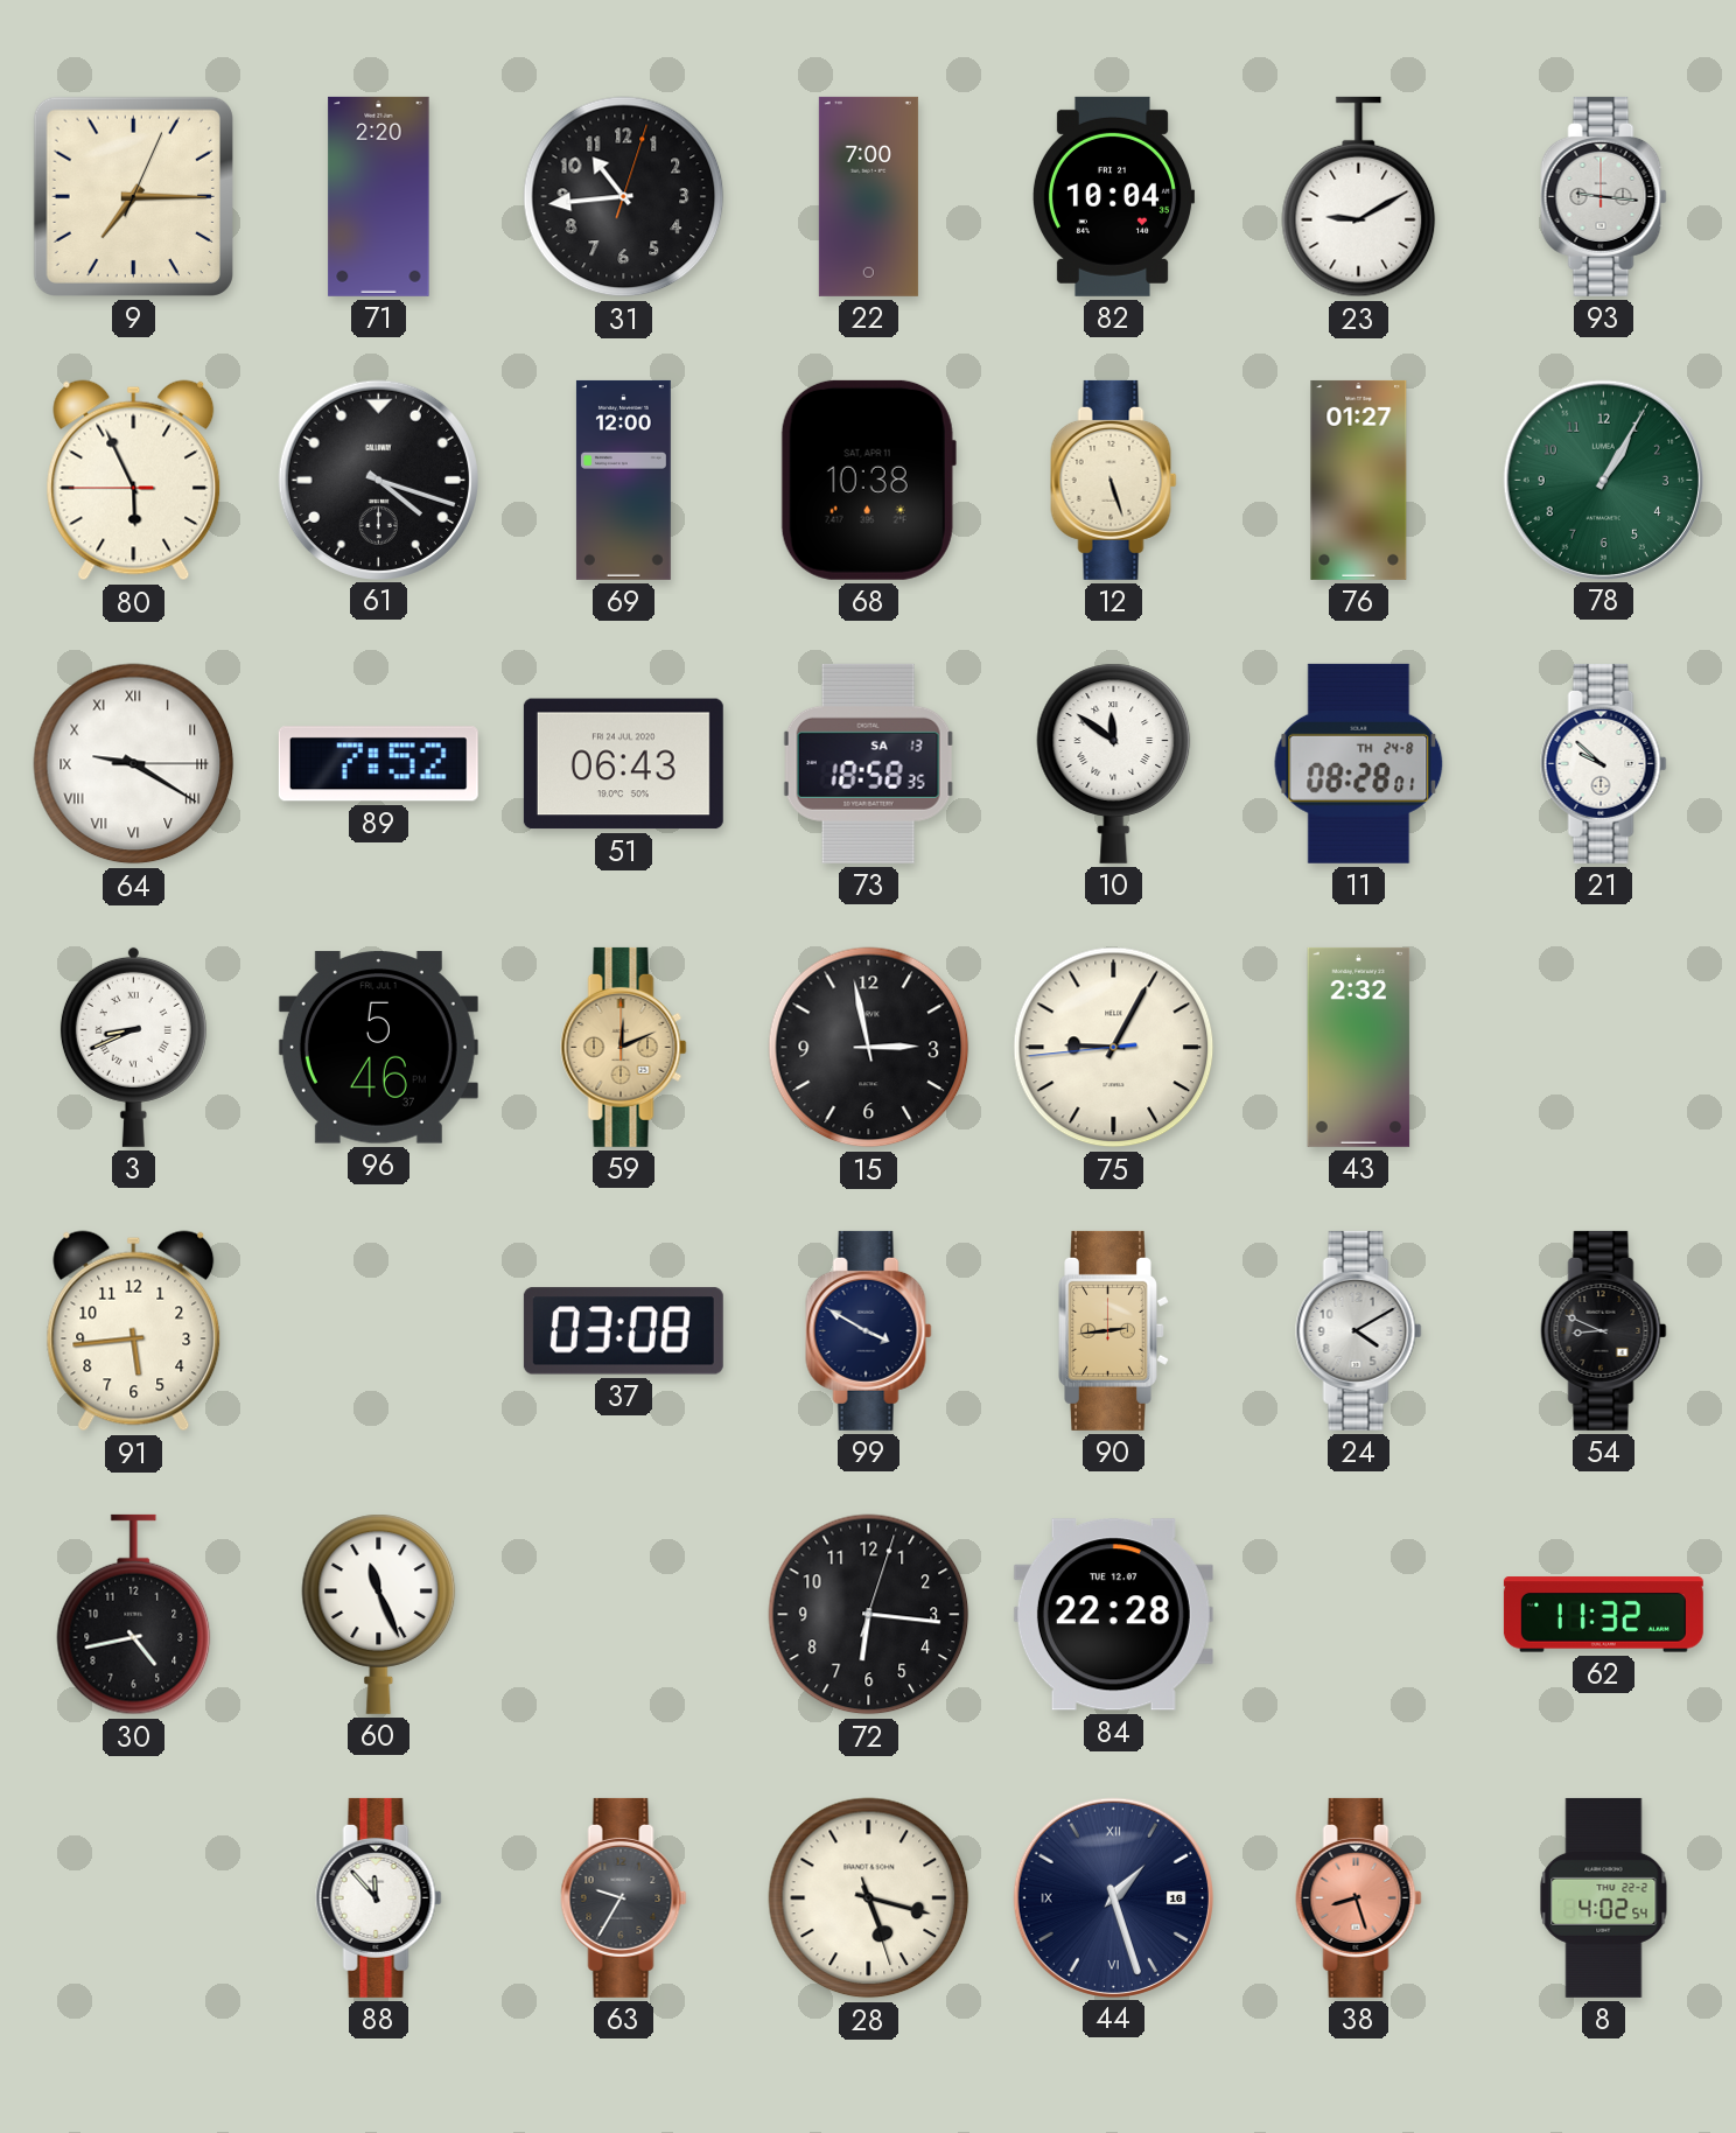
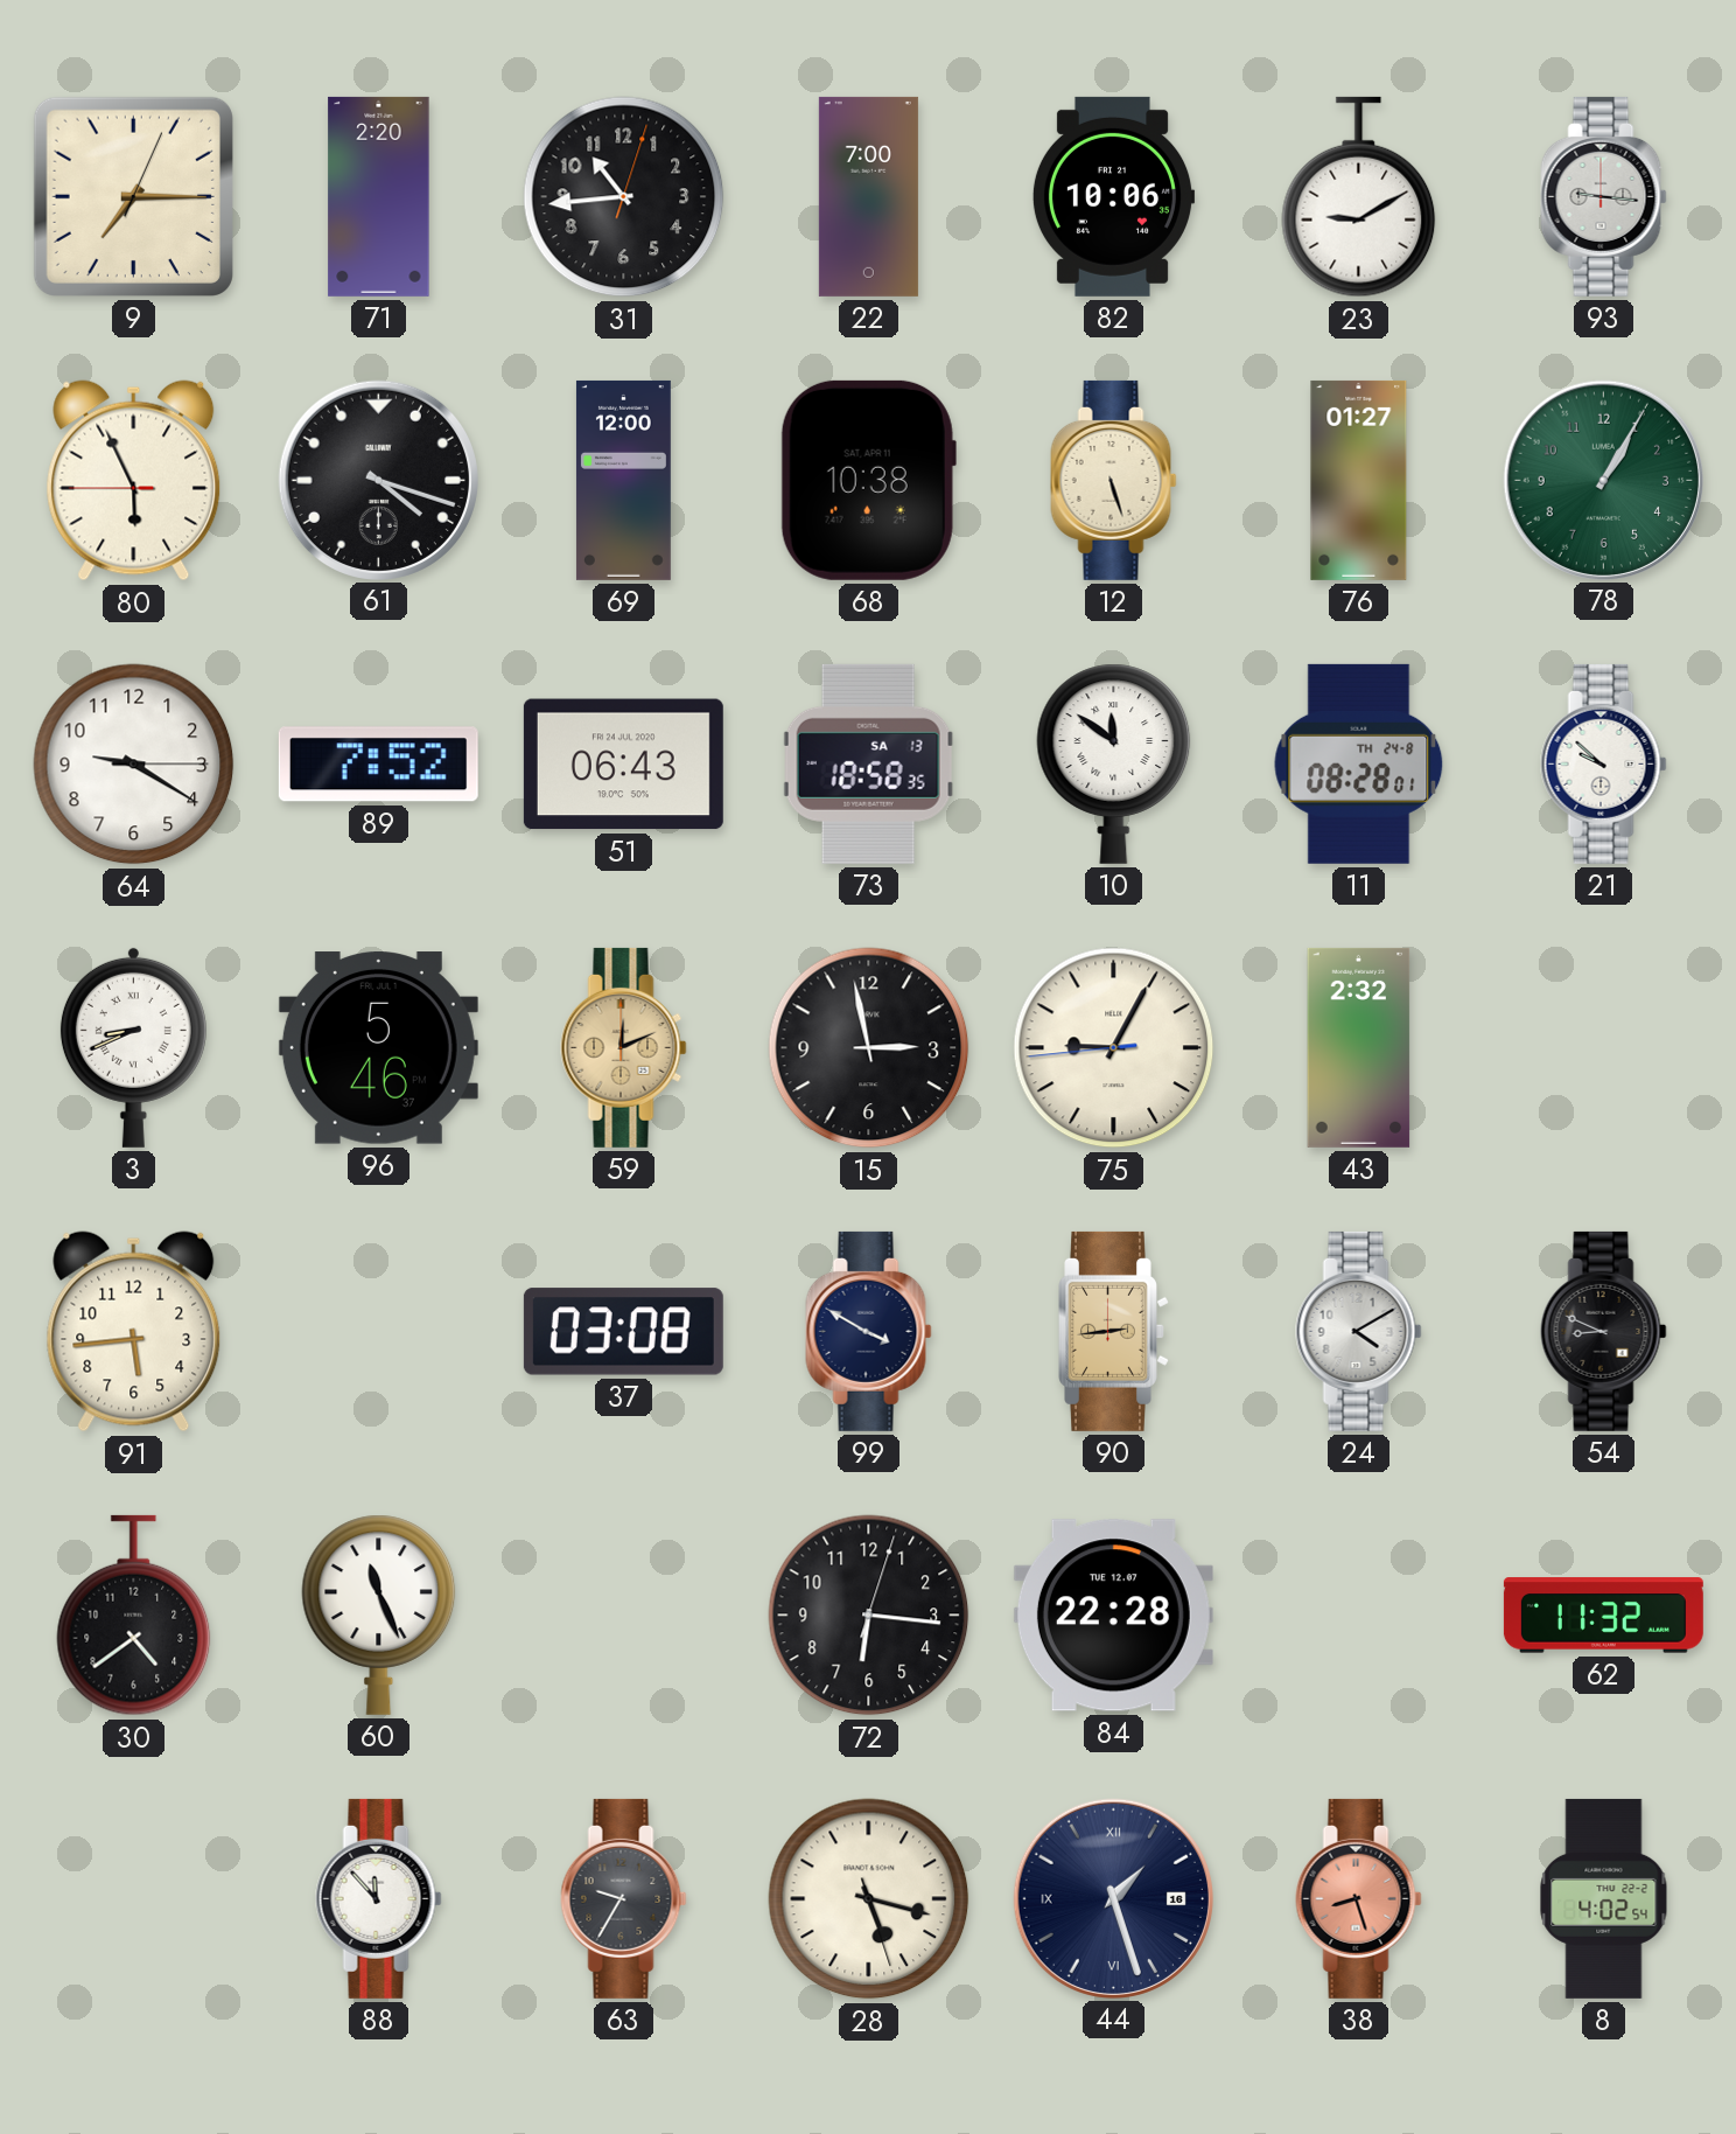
82: 10:04 -> 10:06
64 numerals: Roman -> Arabic
30: 4:43 -> 4:39
